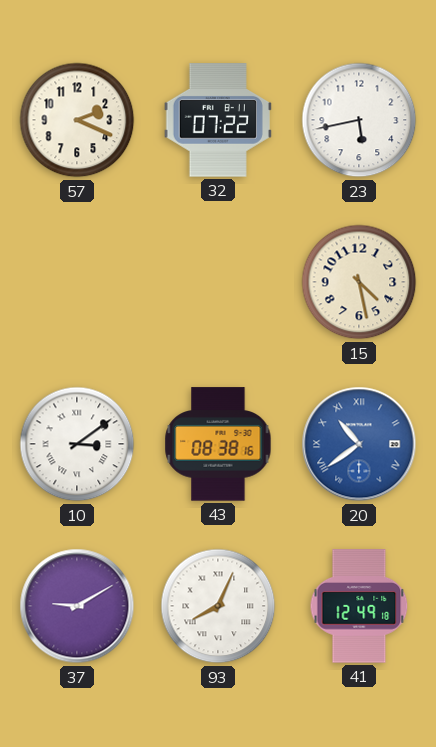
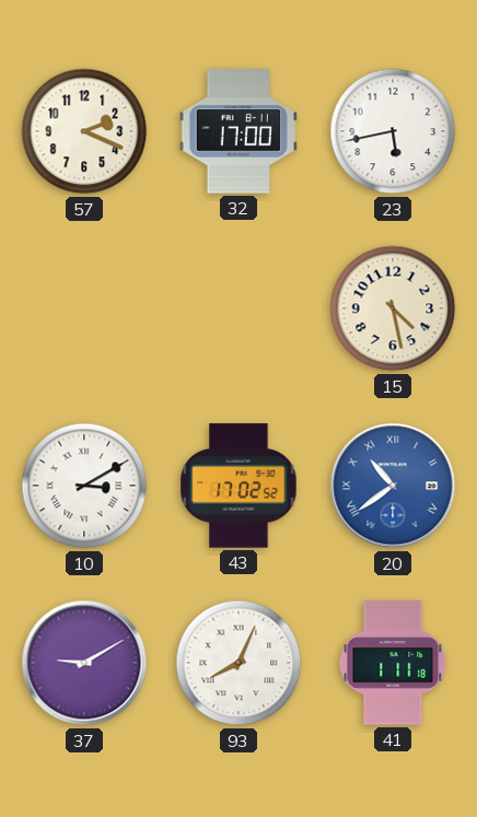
32: 07:22 -> 17:00
10: 3:09 -> 3:10
43: 08:38 -> 17:02
41: 12:49 -> 1:11
